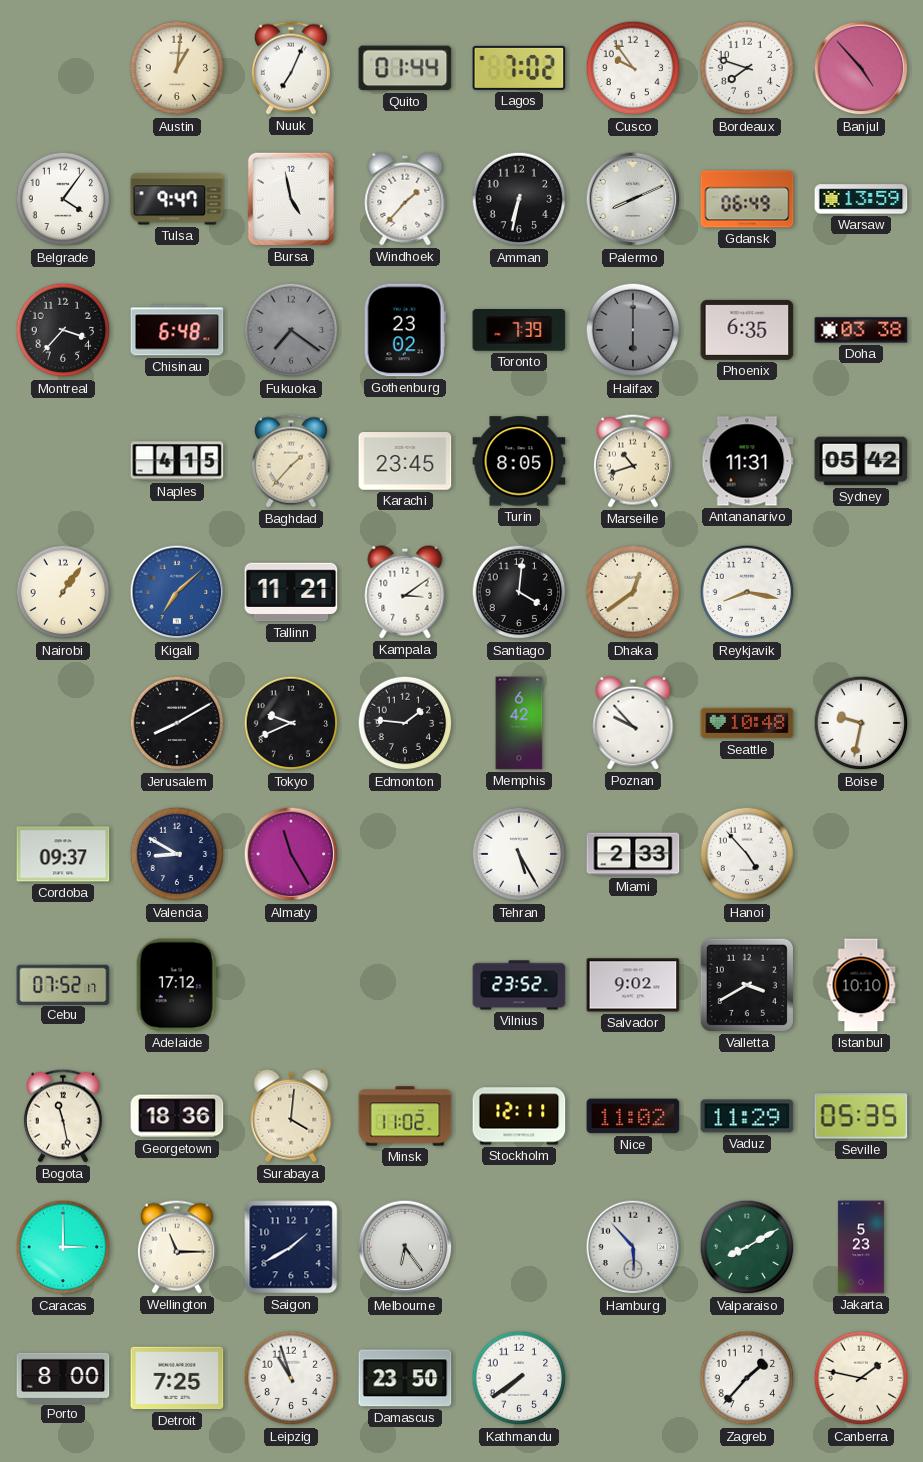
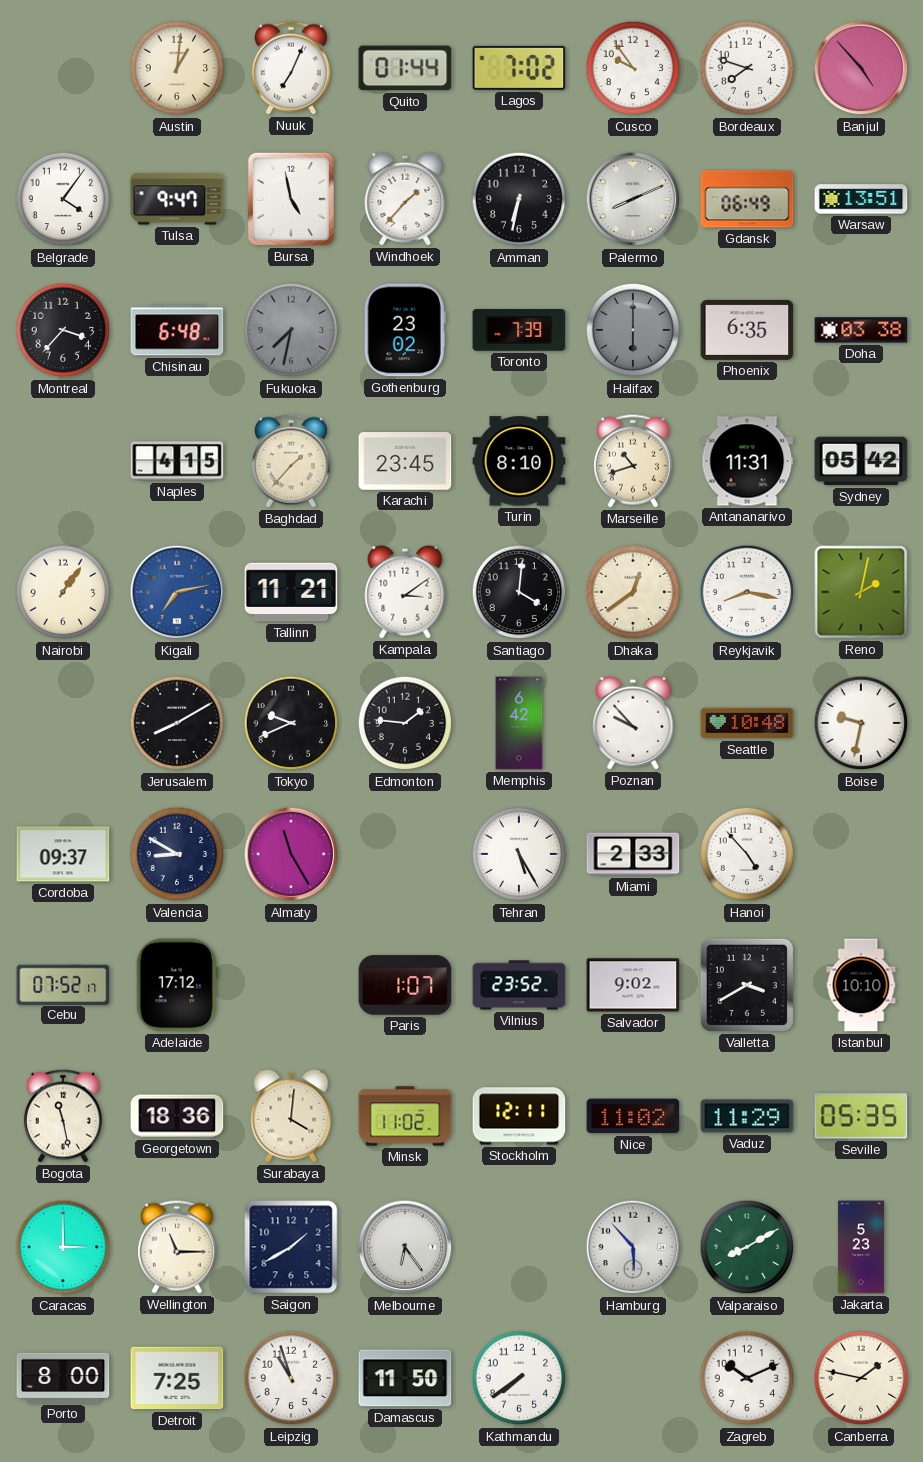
Warsaw: 13:59 -> 13:51
Fukuoka: 7:21 -> 7:32
Turin: 8:05 -> 8:10
Kigali: 7:08 -> 7:13
Reno: none -> 2:02
Paris: none -> 1:07
Damascus: 23:50 -> 11:50
Zagreb: 1:37 -> 10:11
